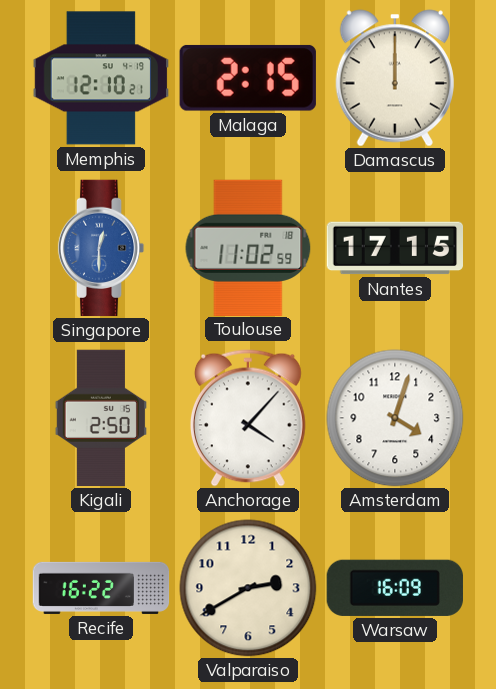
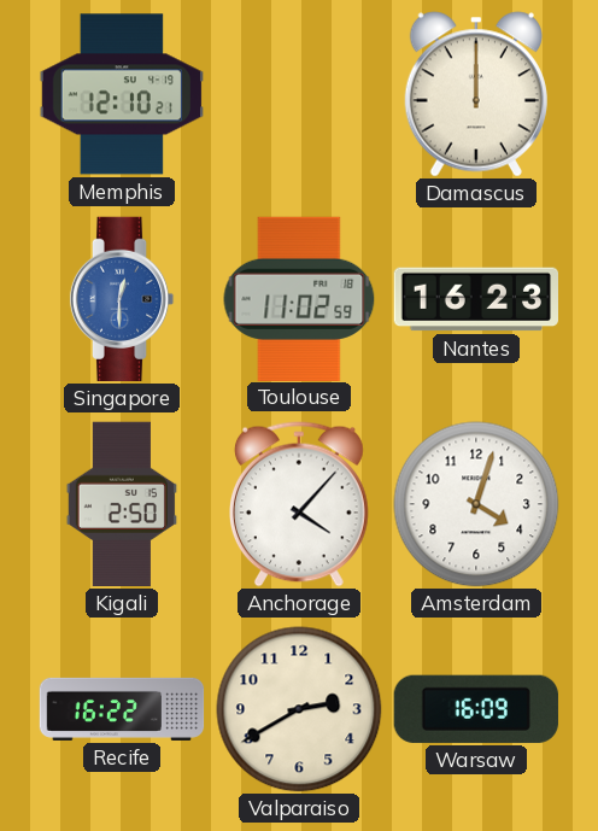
Malaga: 2:15 -> none
Nantes: 17:15 -> 16:23
